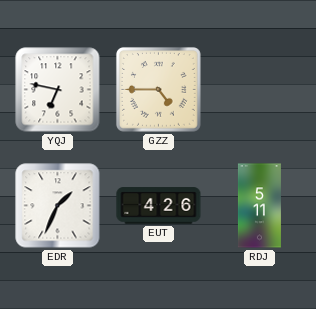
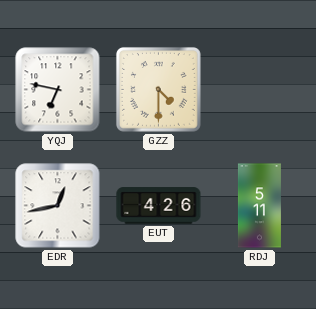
GZZ: 4:45 -> 4:30
EDR: 1:34 -> 12:43
